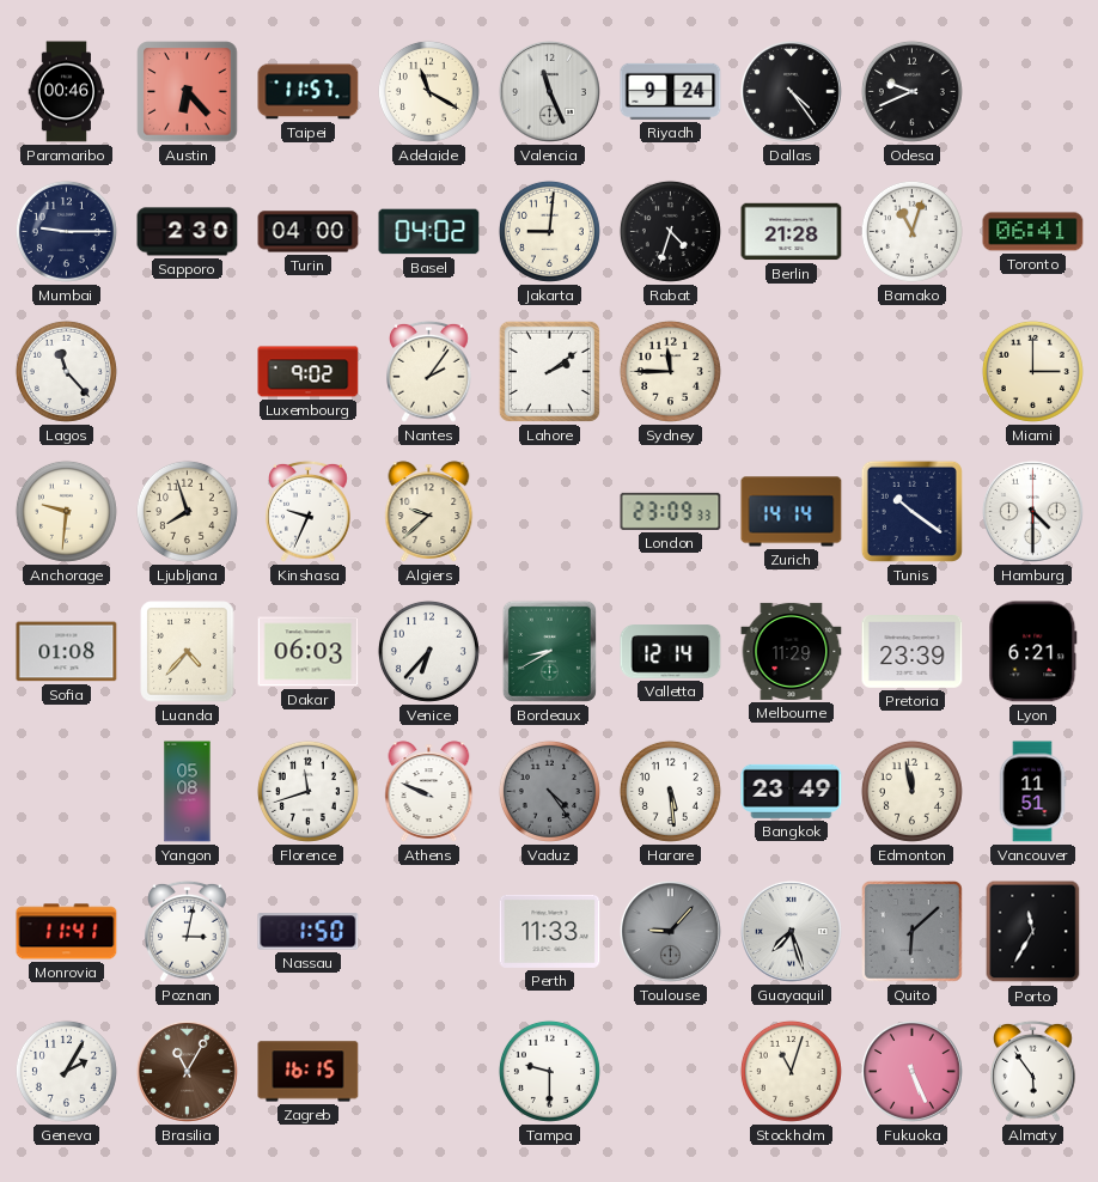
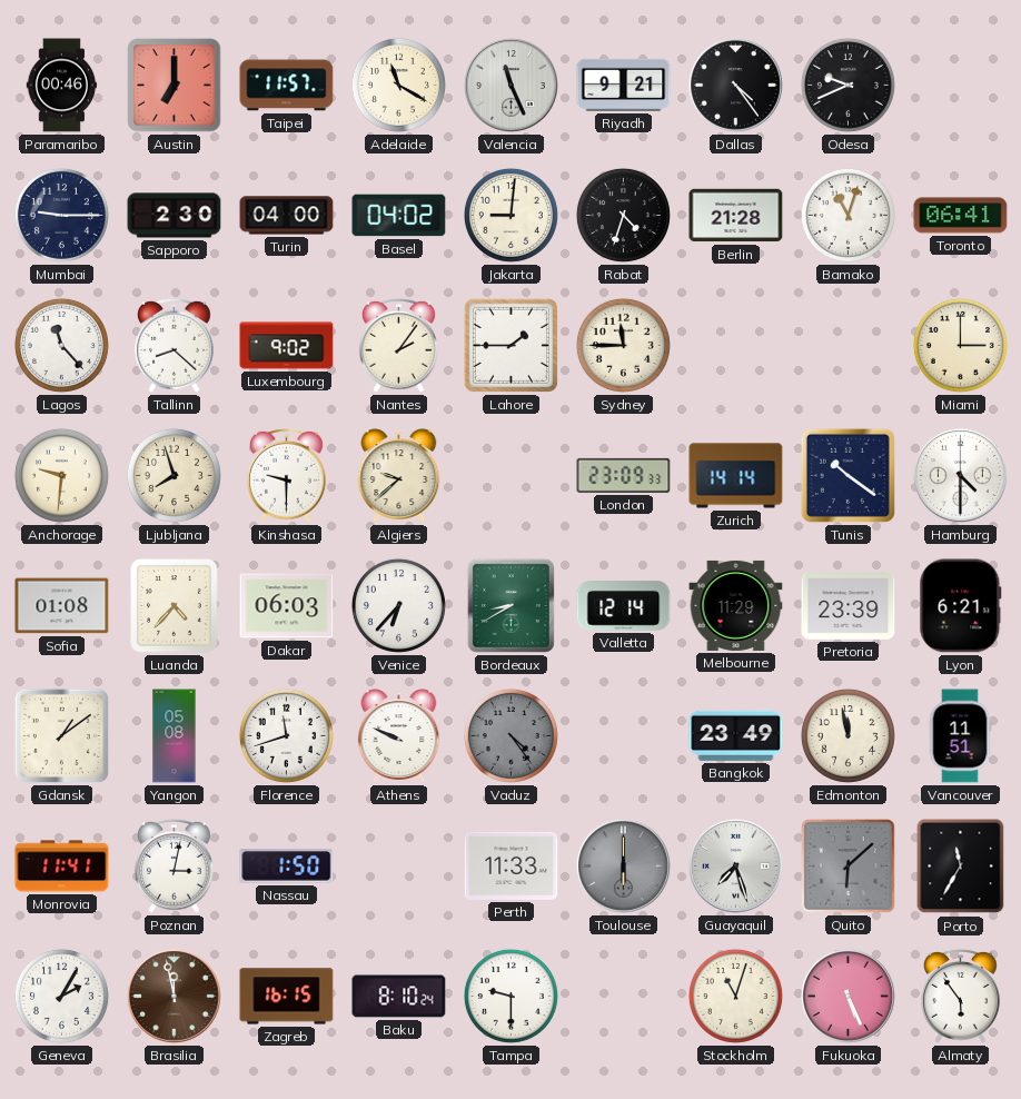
Austin: 6:23 -> 7:00
Riyadh: 9:24 -> 9:21
Tallinn: none -> 8:22
Lahore: 2:09 -> 1:45
Kinshasa: 9:34 -> 9:30
Gdansk: none -> 1:09
Harare: 5:29 -> none
Toulouse: 9:07 -> 6:00
Brasilia: 11:05 -> 11:58
Baku: none -> 8:10
